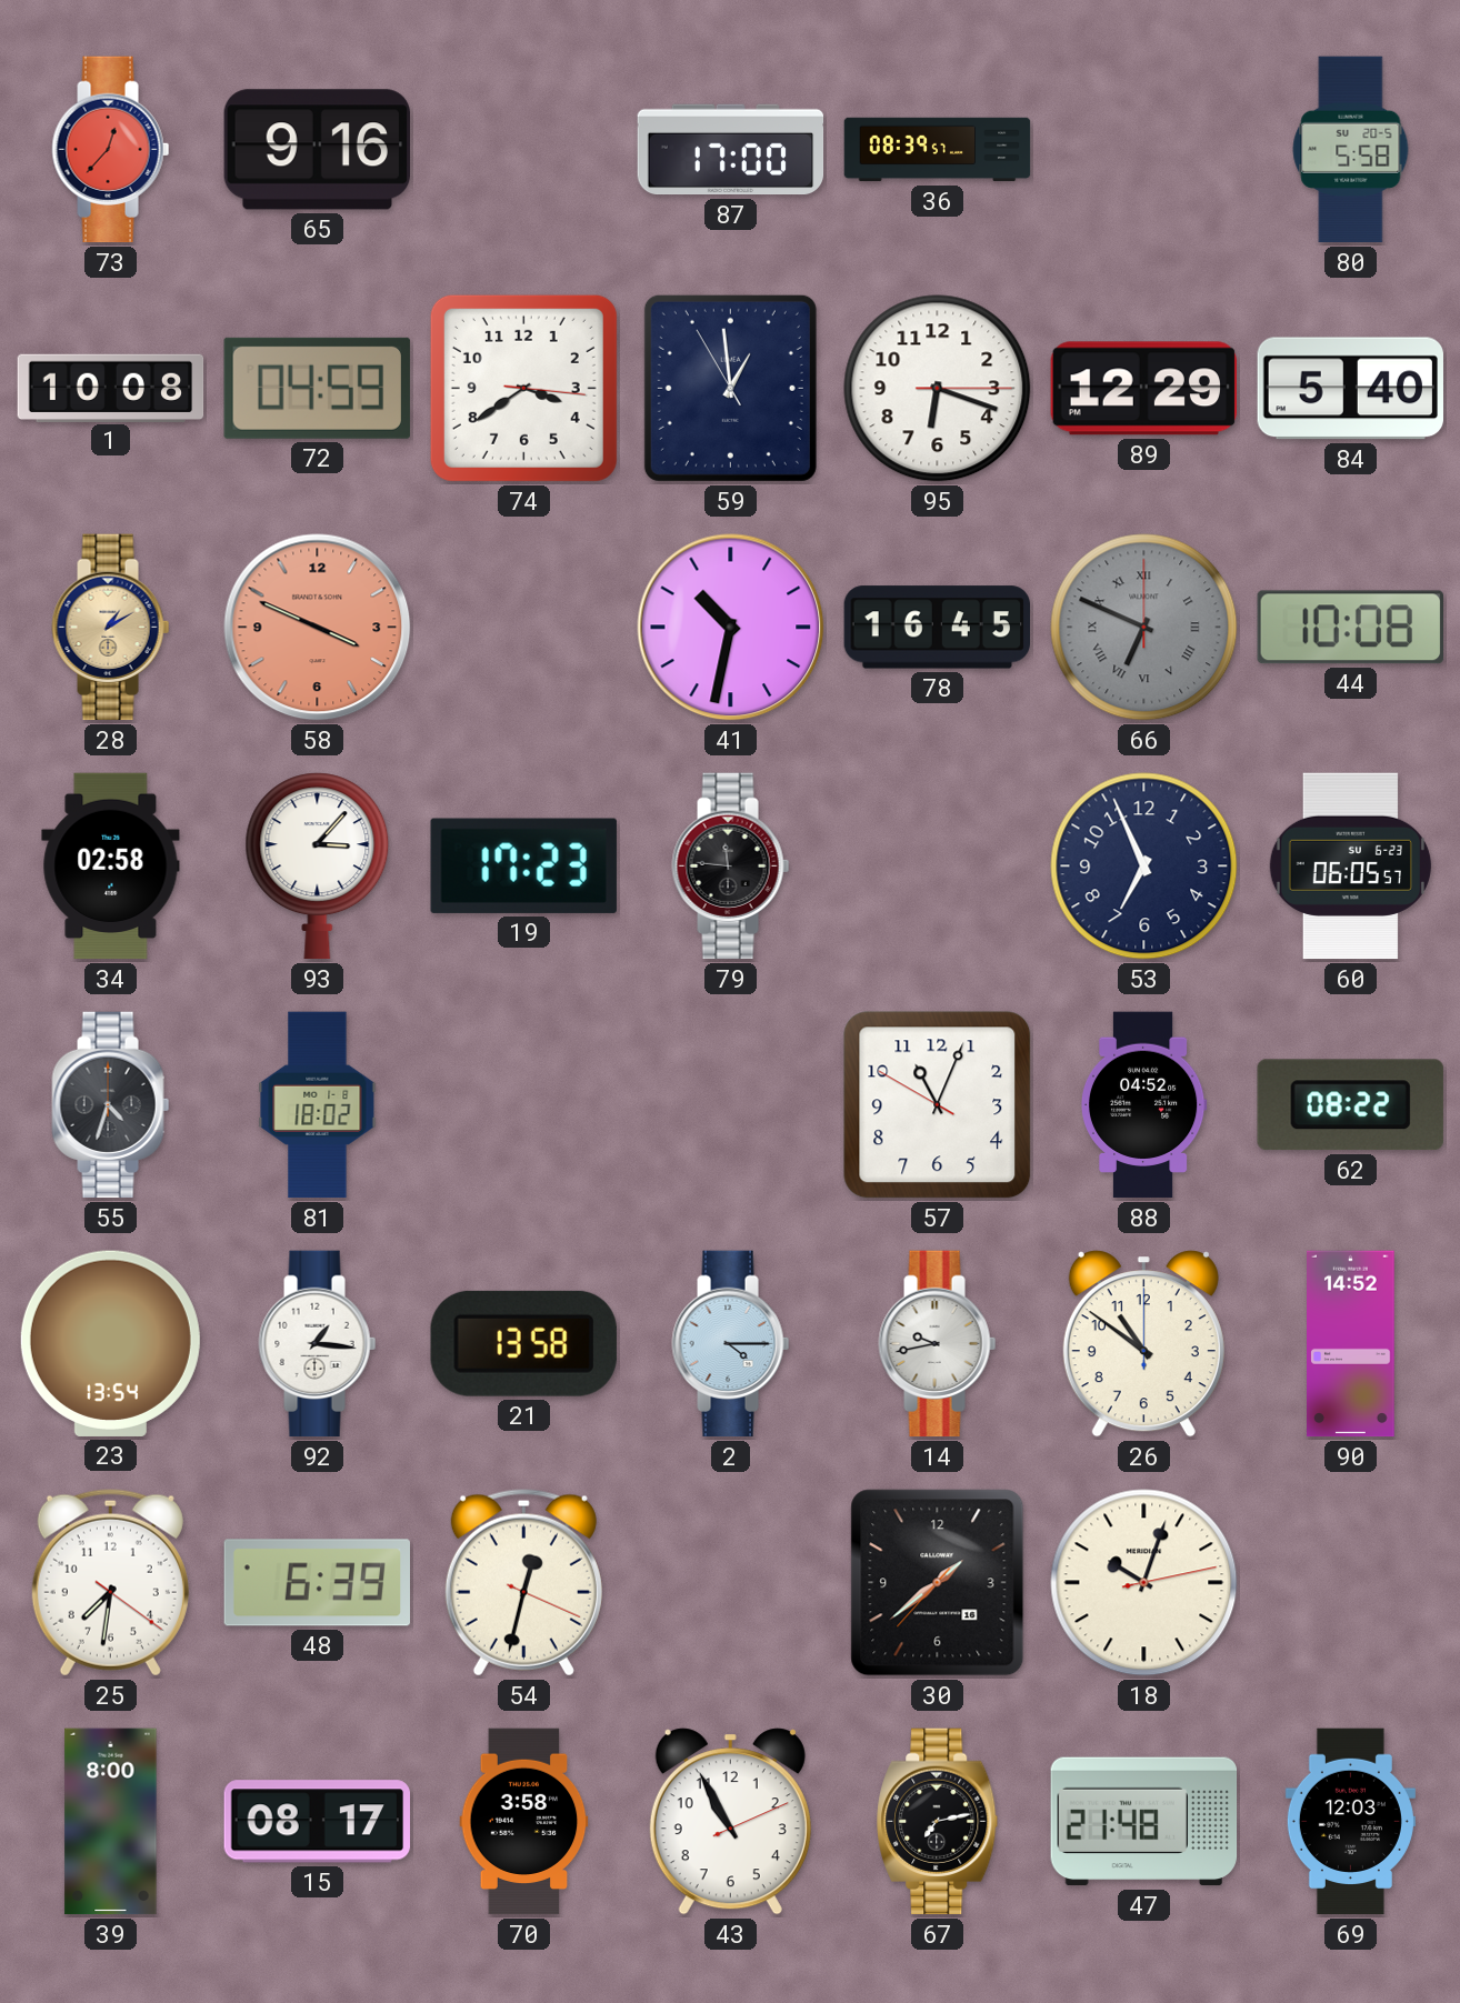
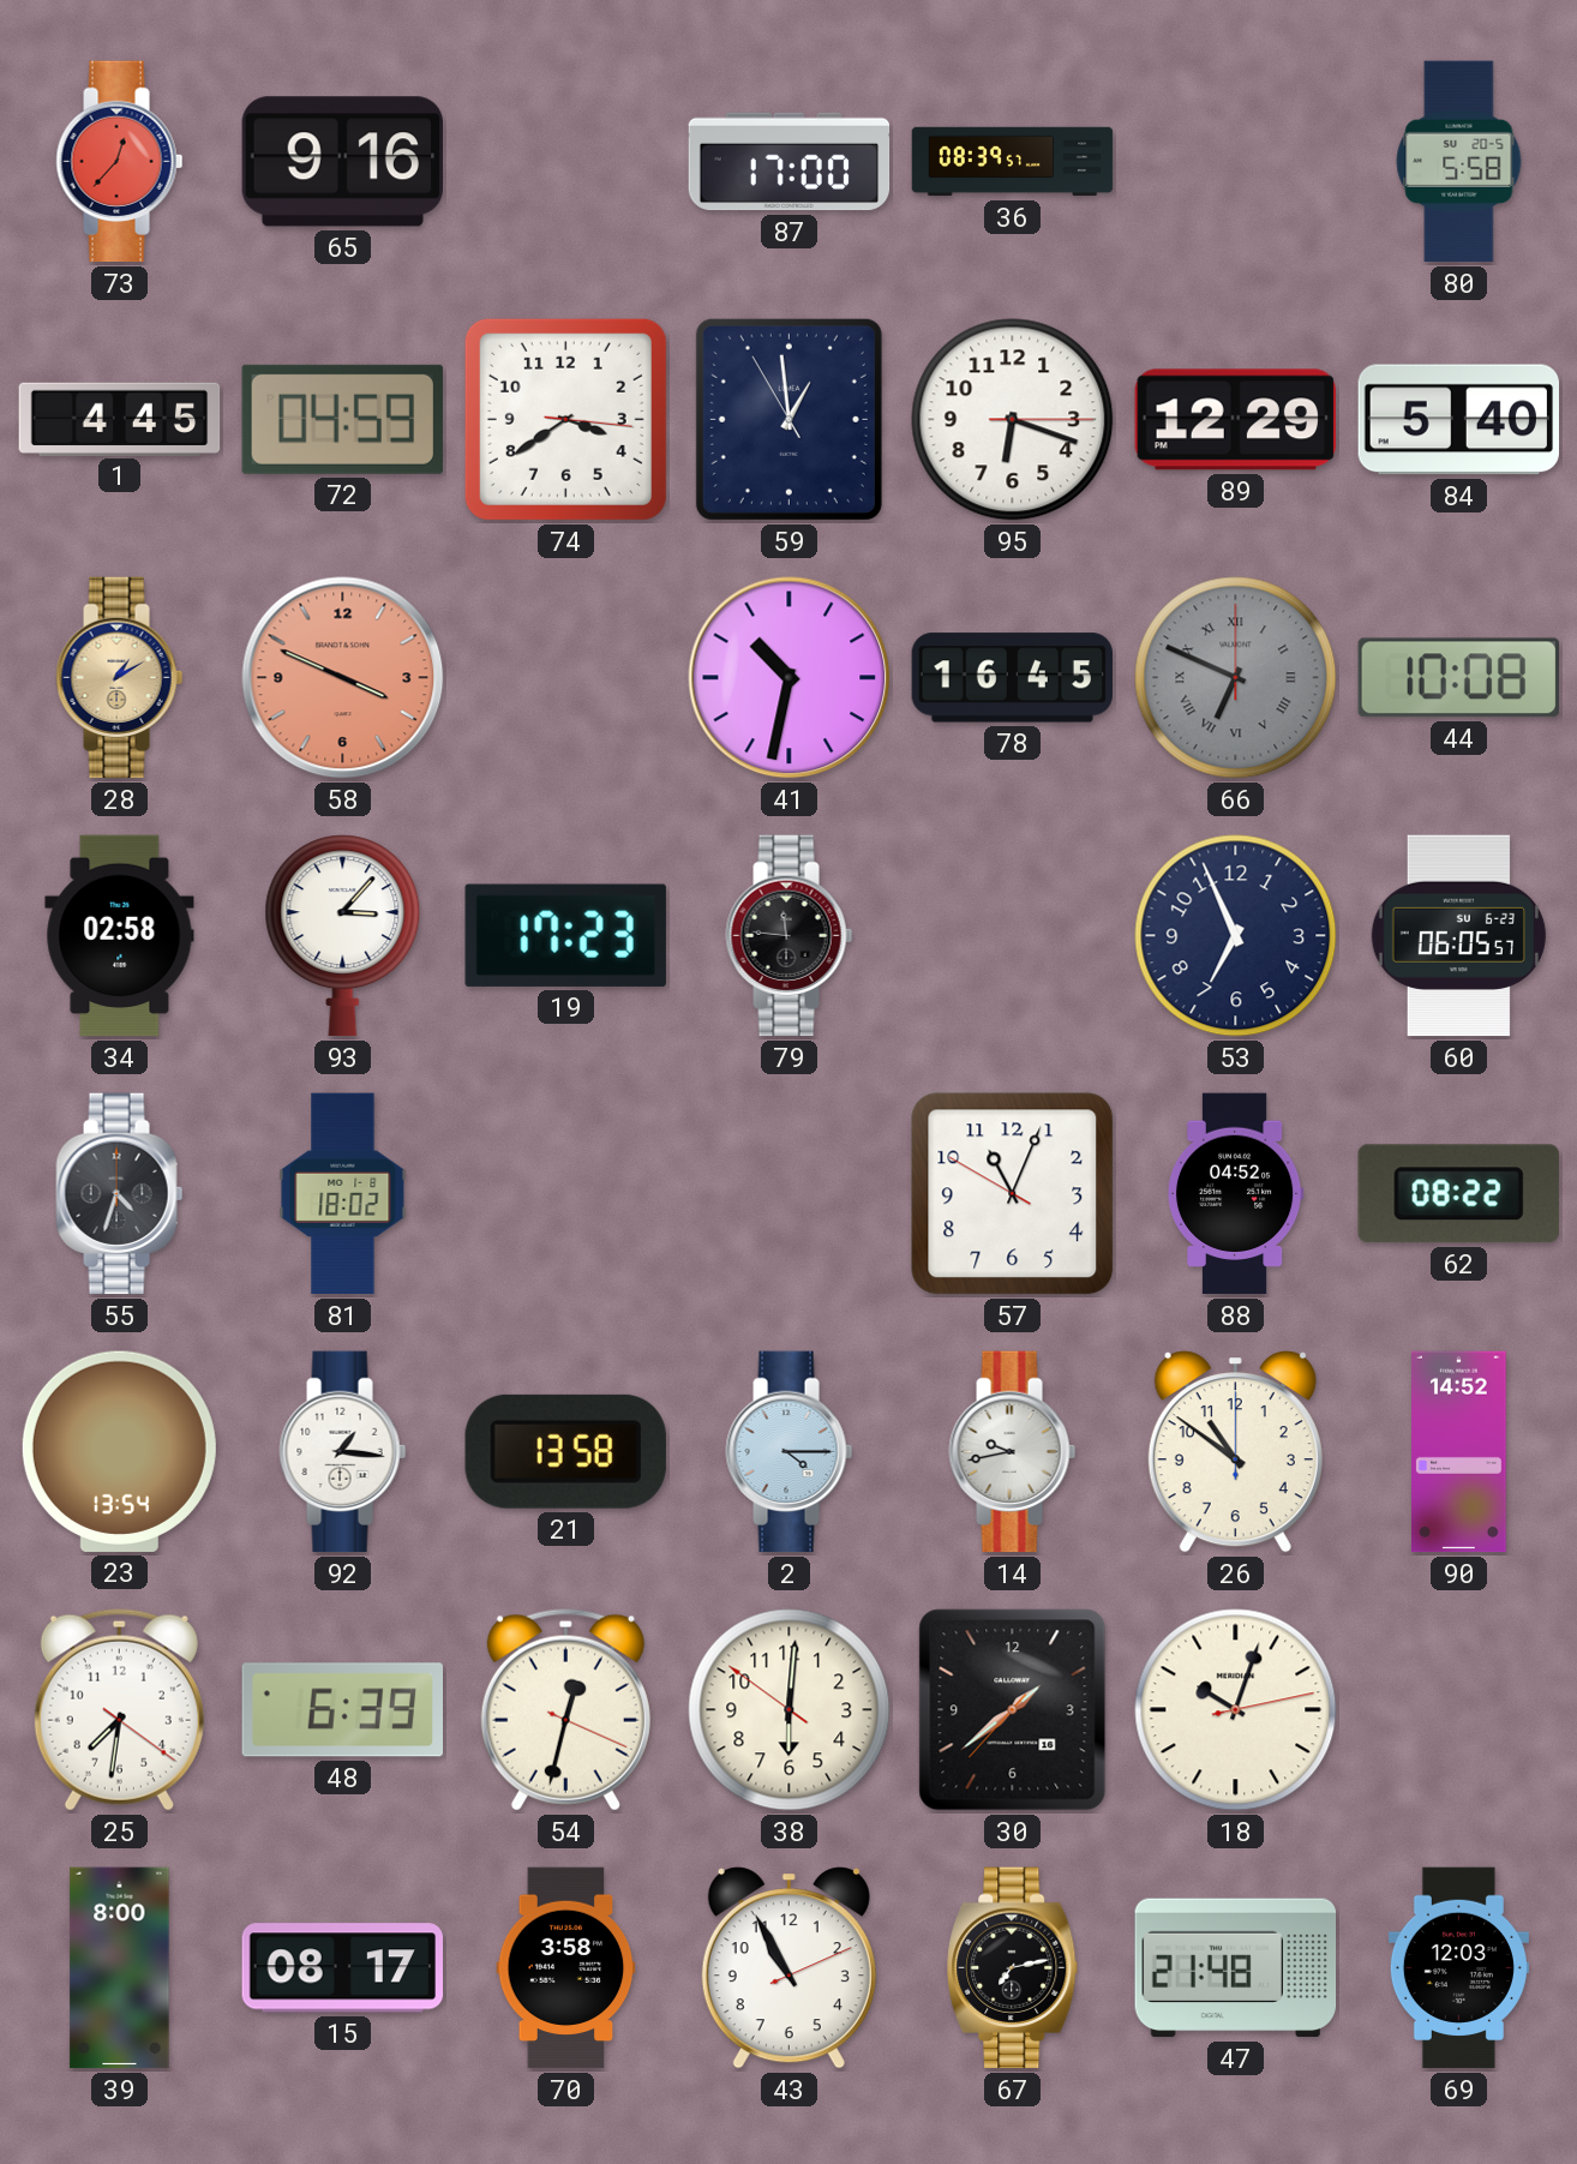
1: 10:08 -> 4:45
38: none -> 6:00
